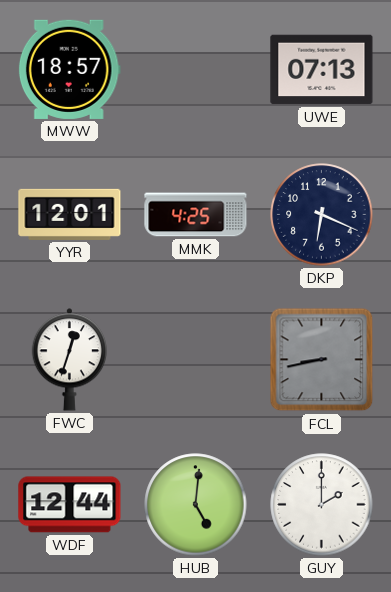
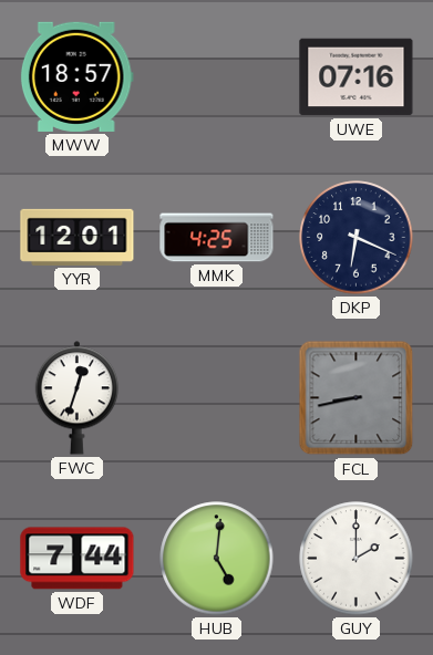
UWE: 07:13 -> 07:16
WDF: 12:44 -> 7:44
